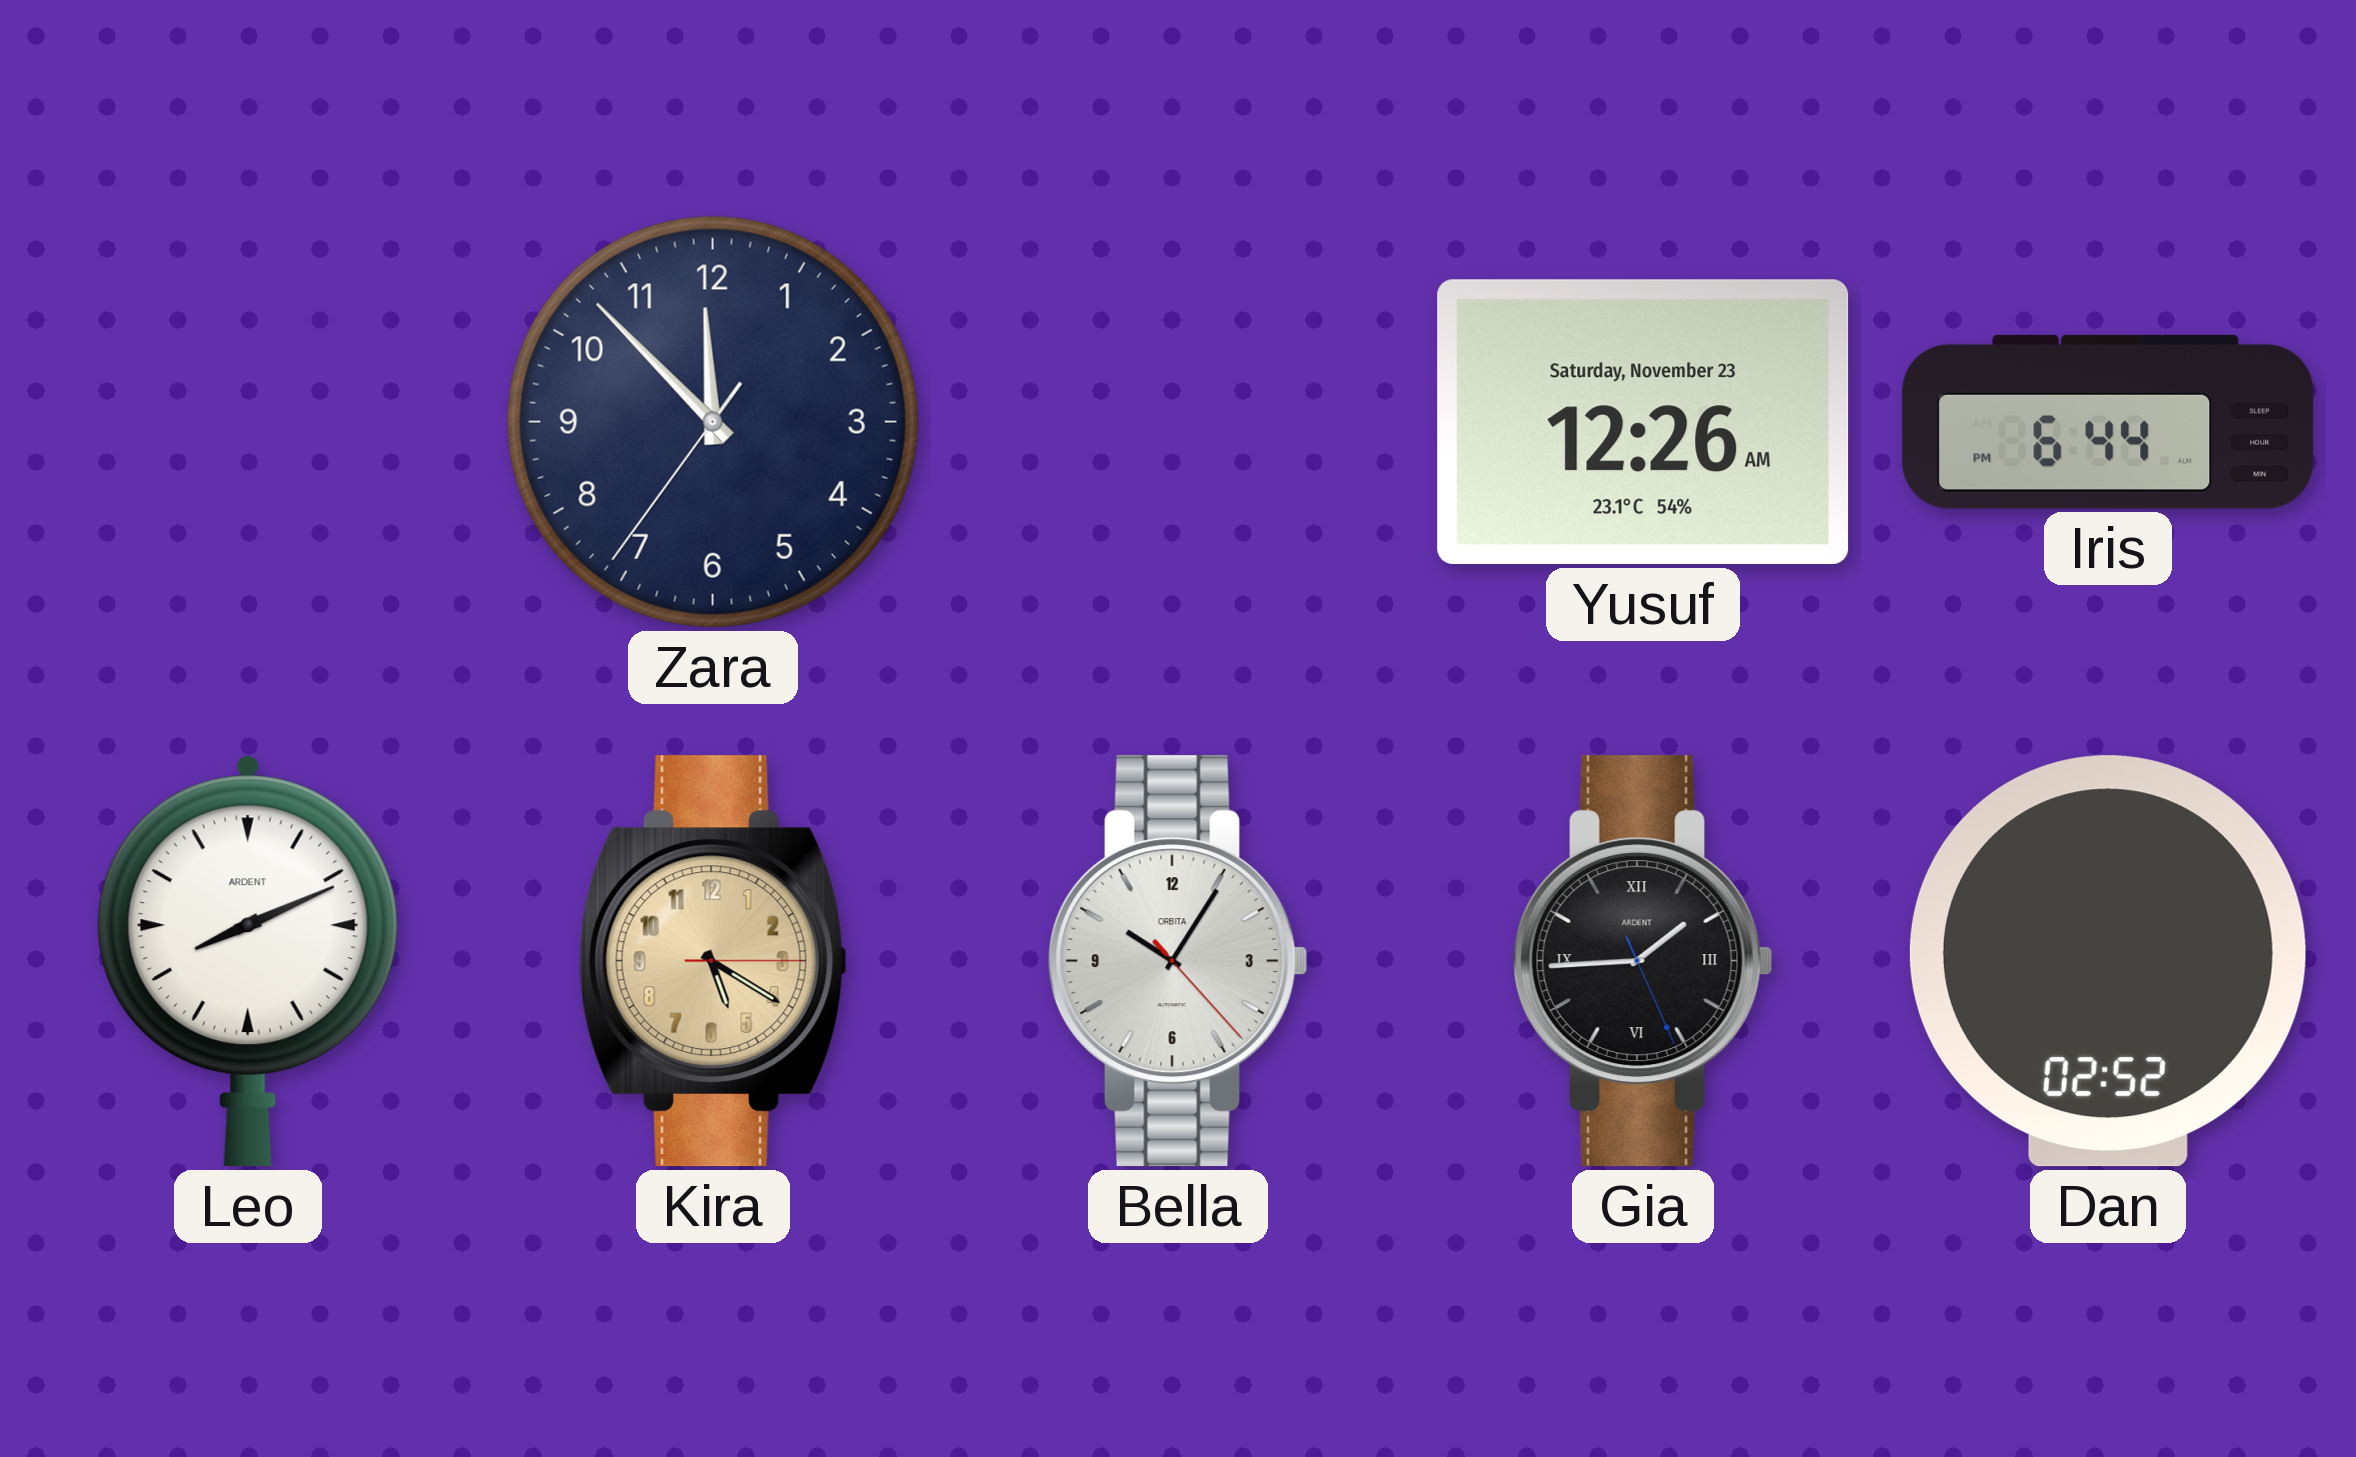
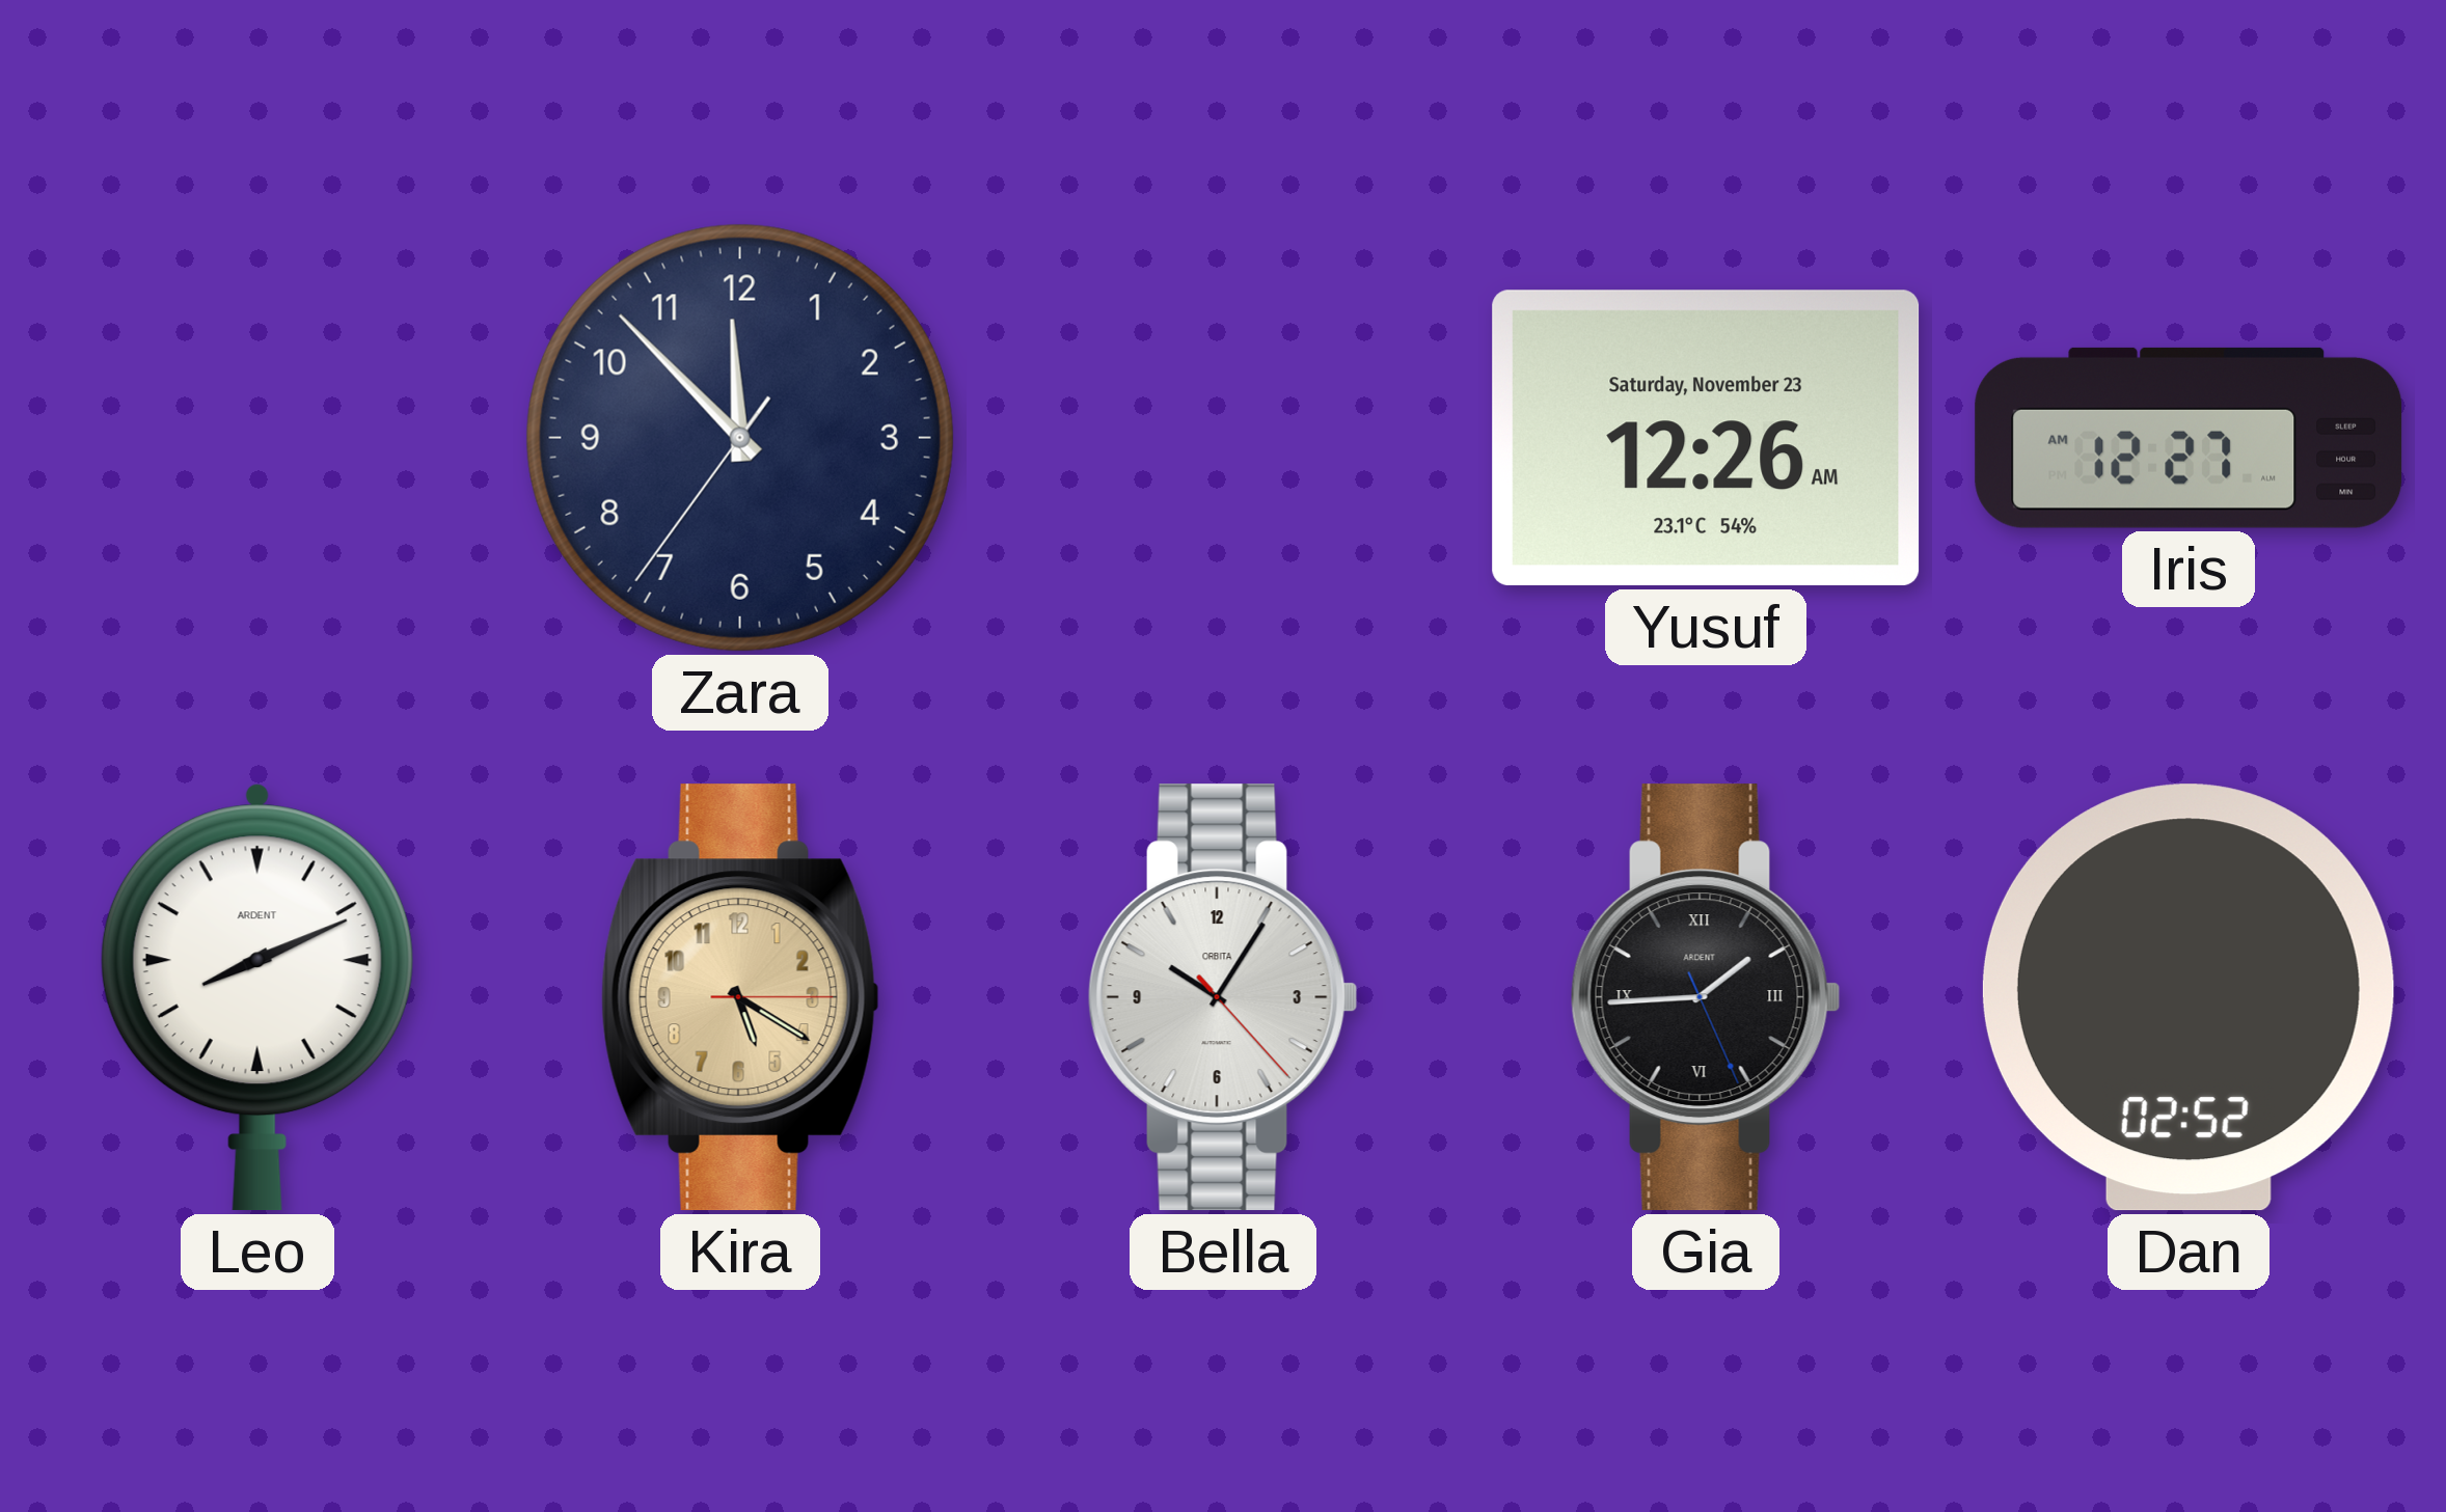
Iris: 6:44 -> 12:27
